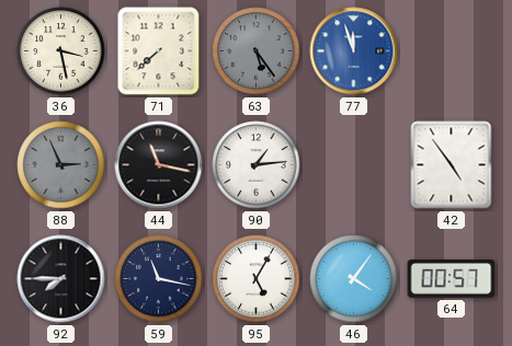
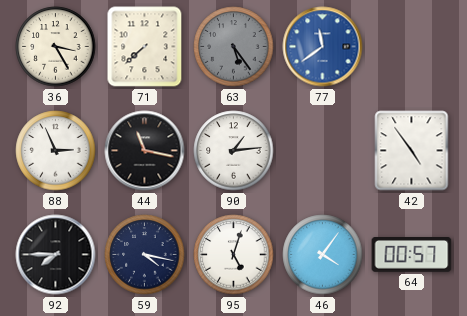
36: 3:28 -> 3:25
77: 11:57 -> 11:39
88 dial: grey -> white
59: 11:17 -> 4:17
95: 5:05 -> 5:03
